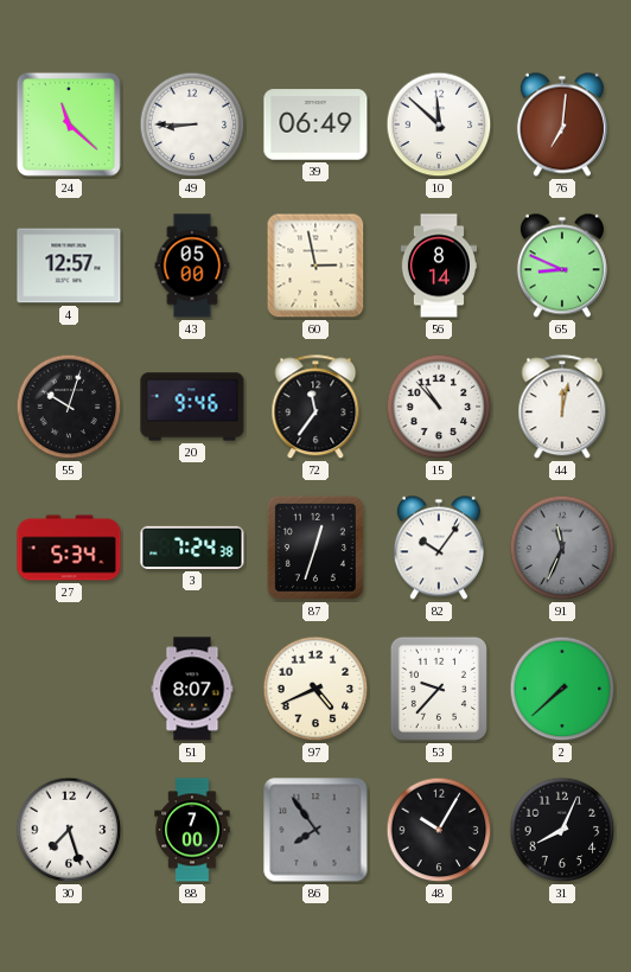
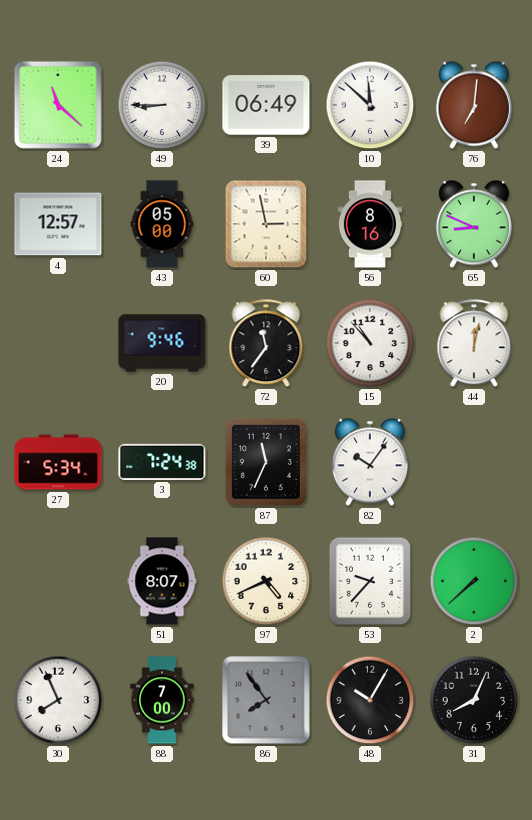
56: 8:14 -> 8:16
55: 10:03 -> none
87: 12:33 -> 11:34
91: 11:34 -> none
30: 7:27 -> 7:56
